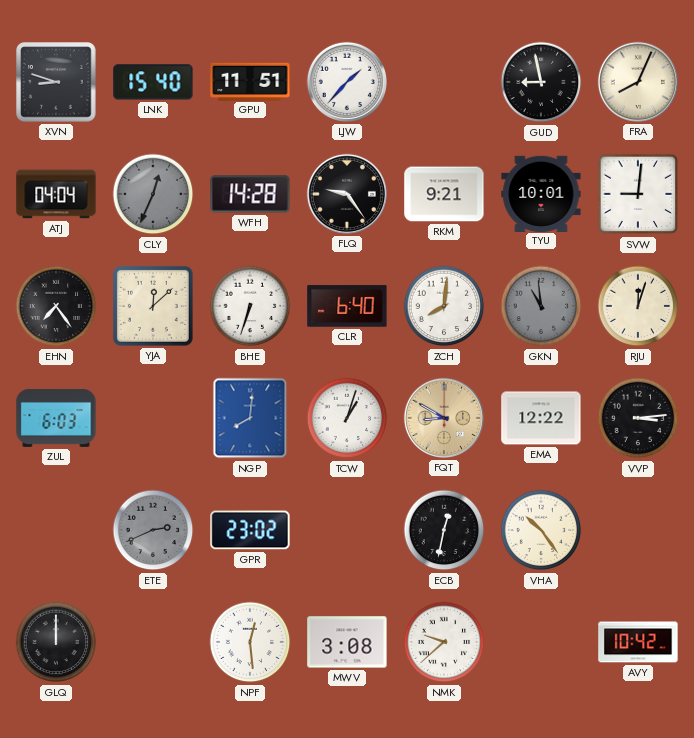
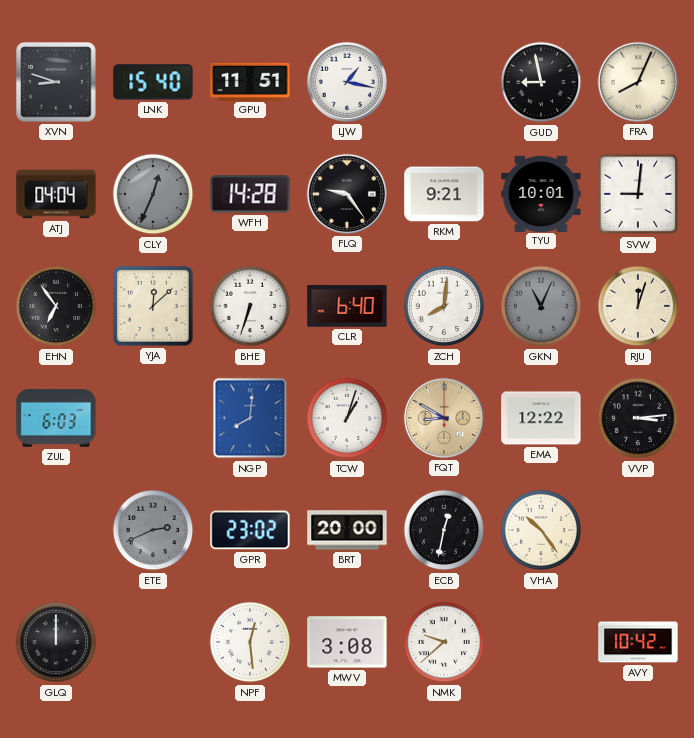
LJW: 1:37 -> 1:17
EHN: 7:24 -> 6:54
GKN: 10:59 -> 11:04
BRT: none -> 20:00
